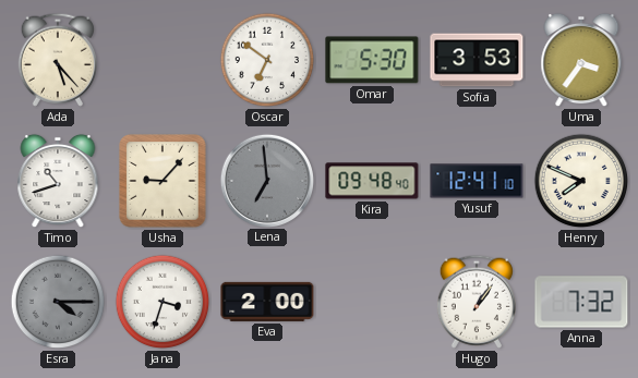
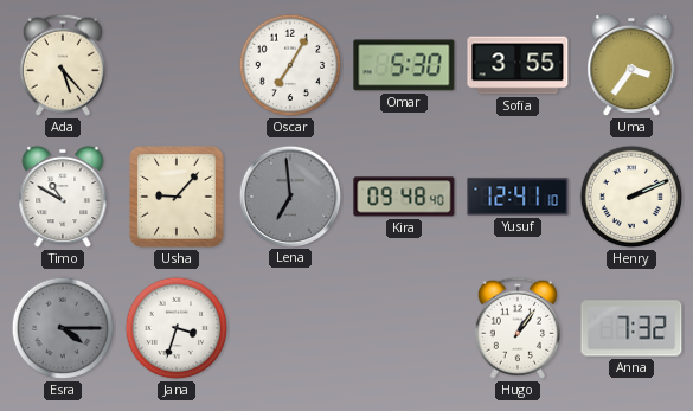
Oscar: 6:51 -> 7:05
Sofia: 3:53 -> 3:55
Timo: 10:42 -> 10:50
Henry: 7:49 -> 2:11
Eva: 2:00 -> none
